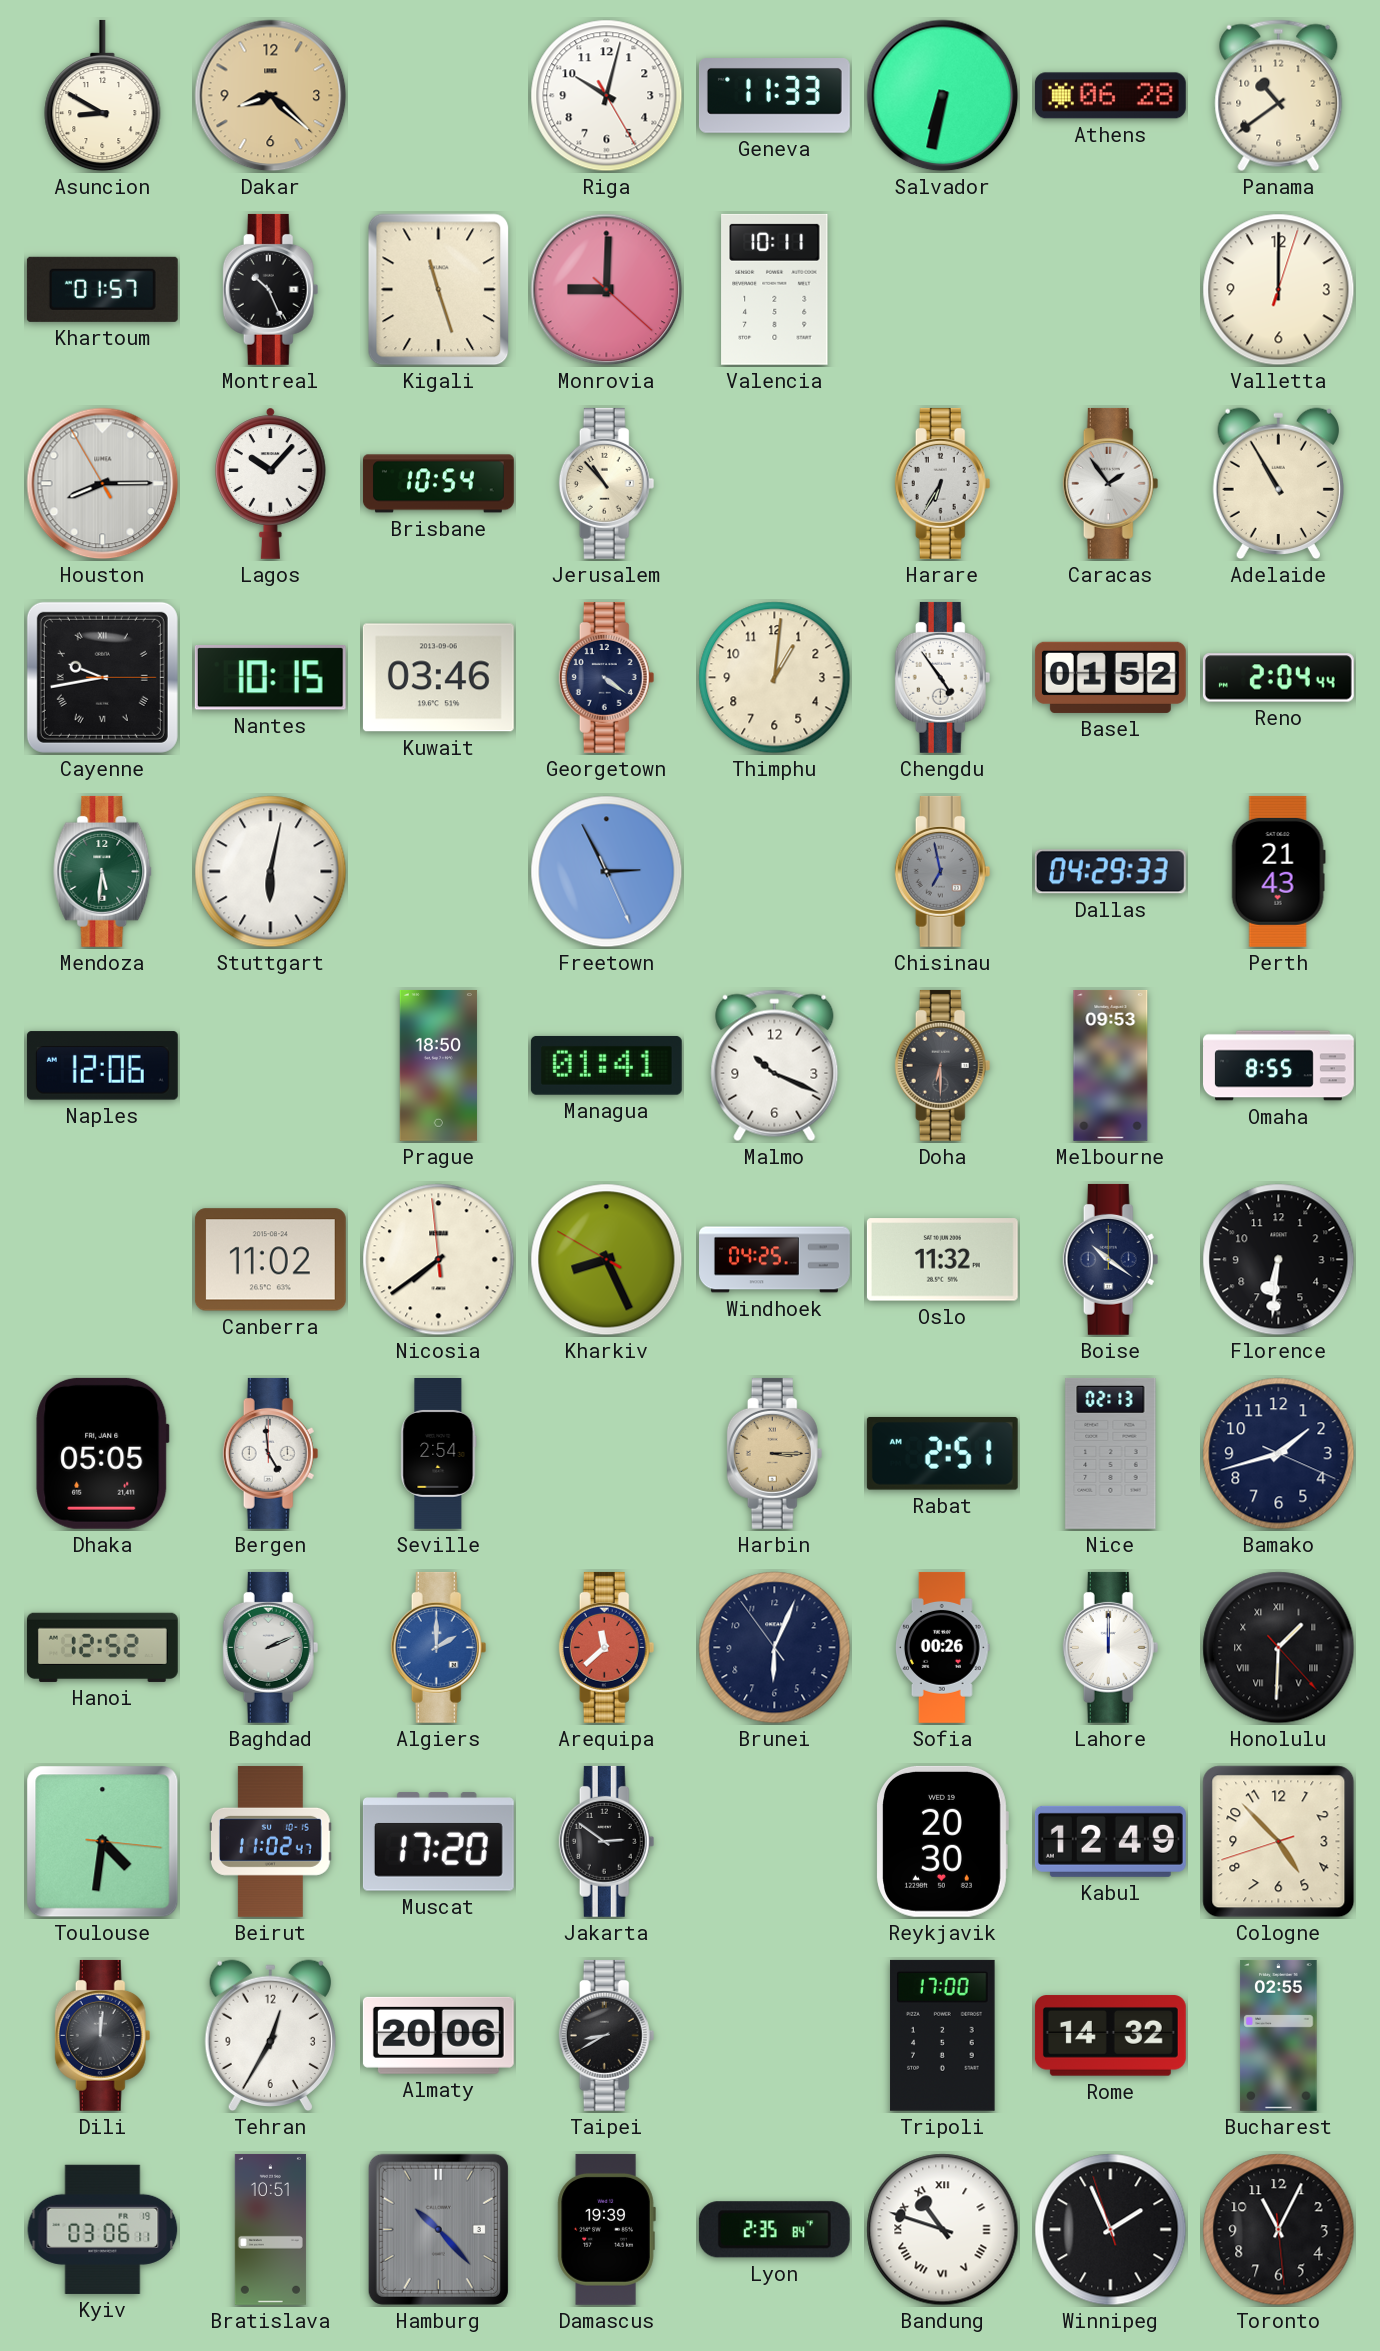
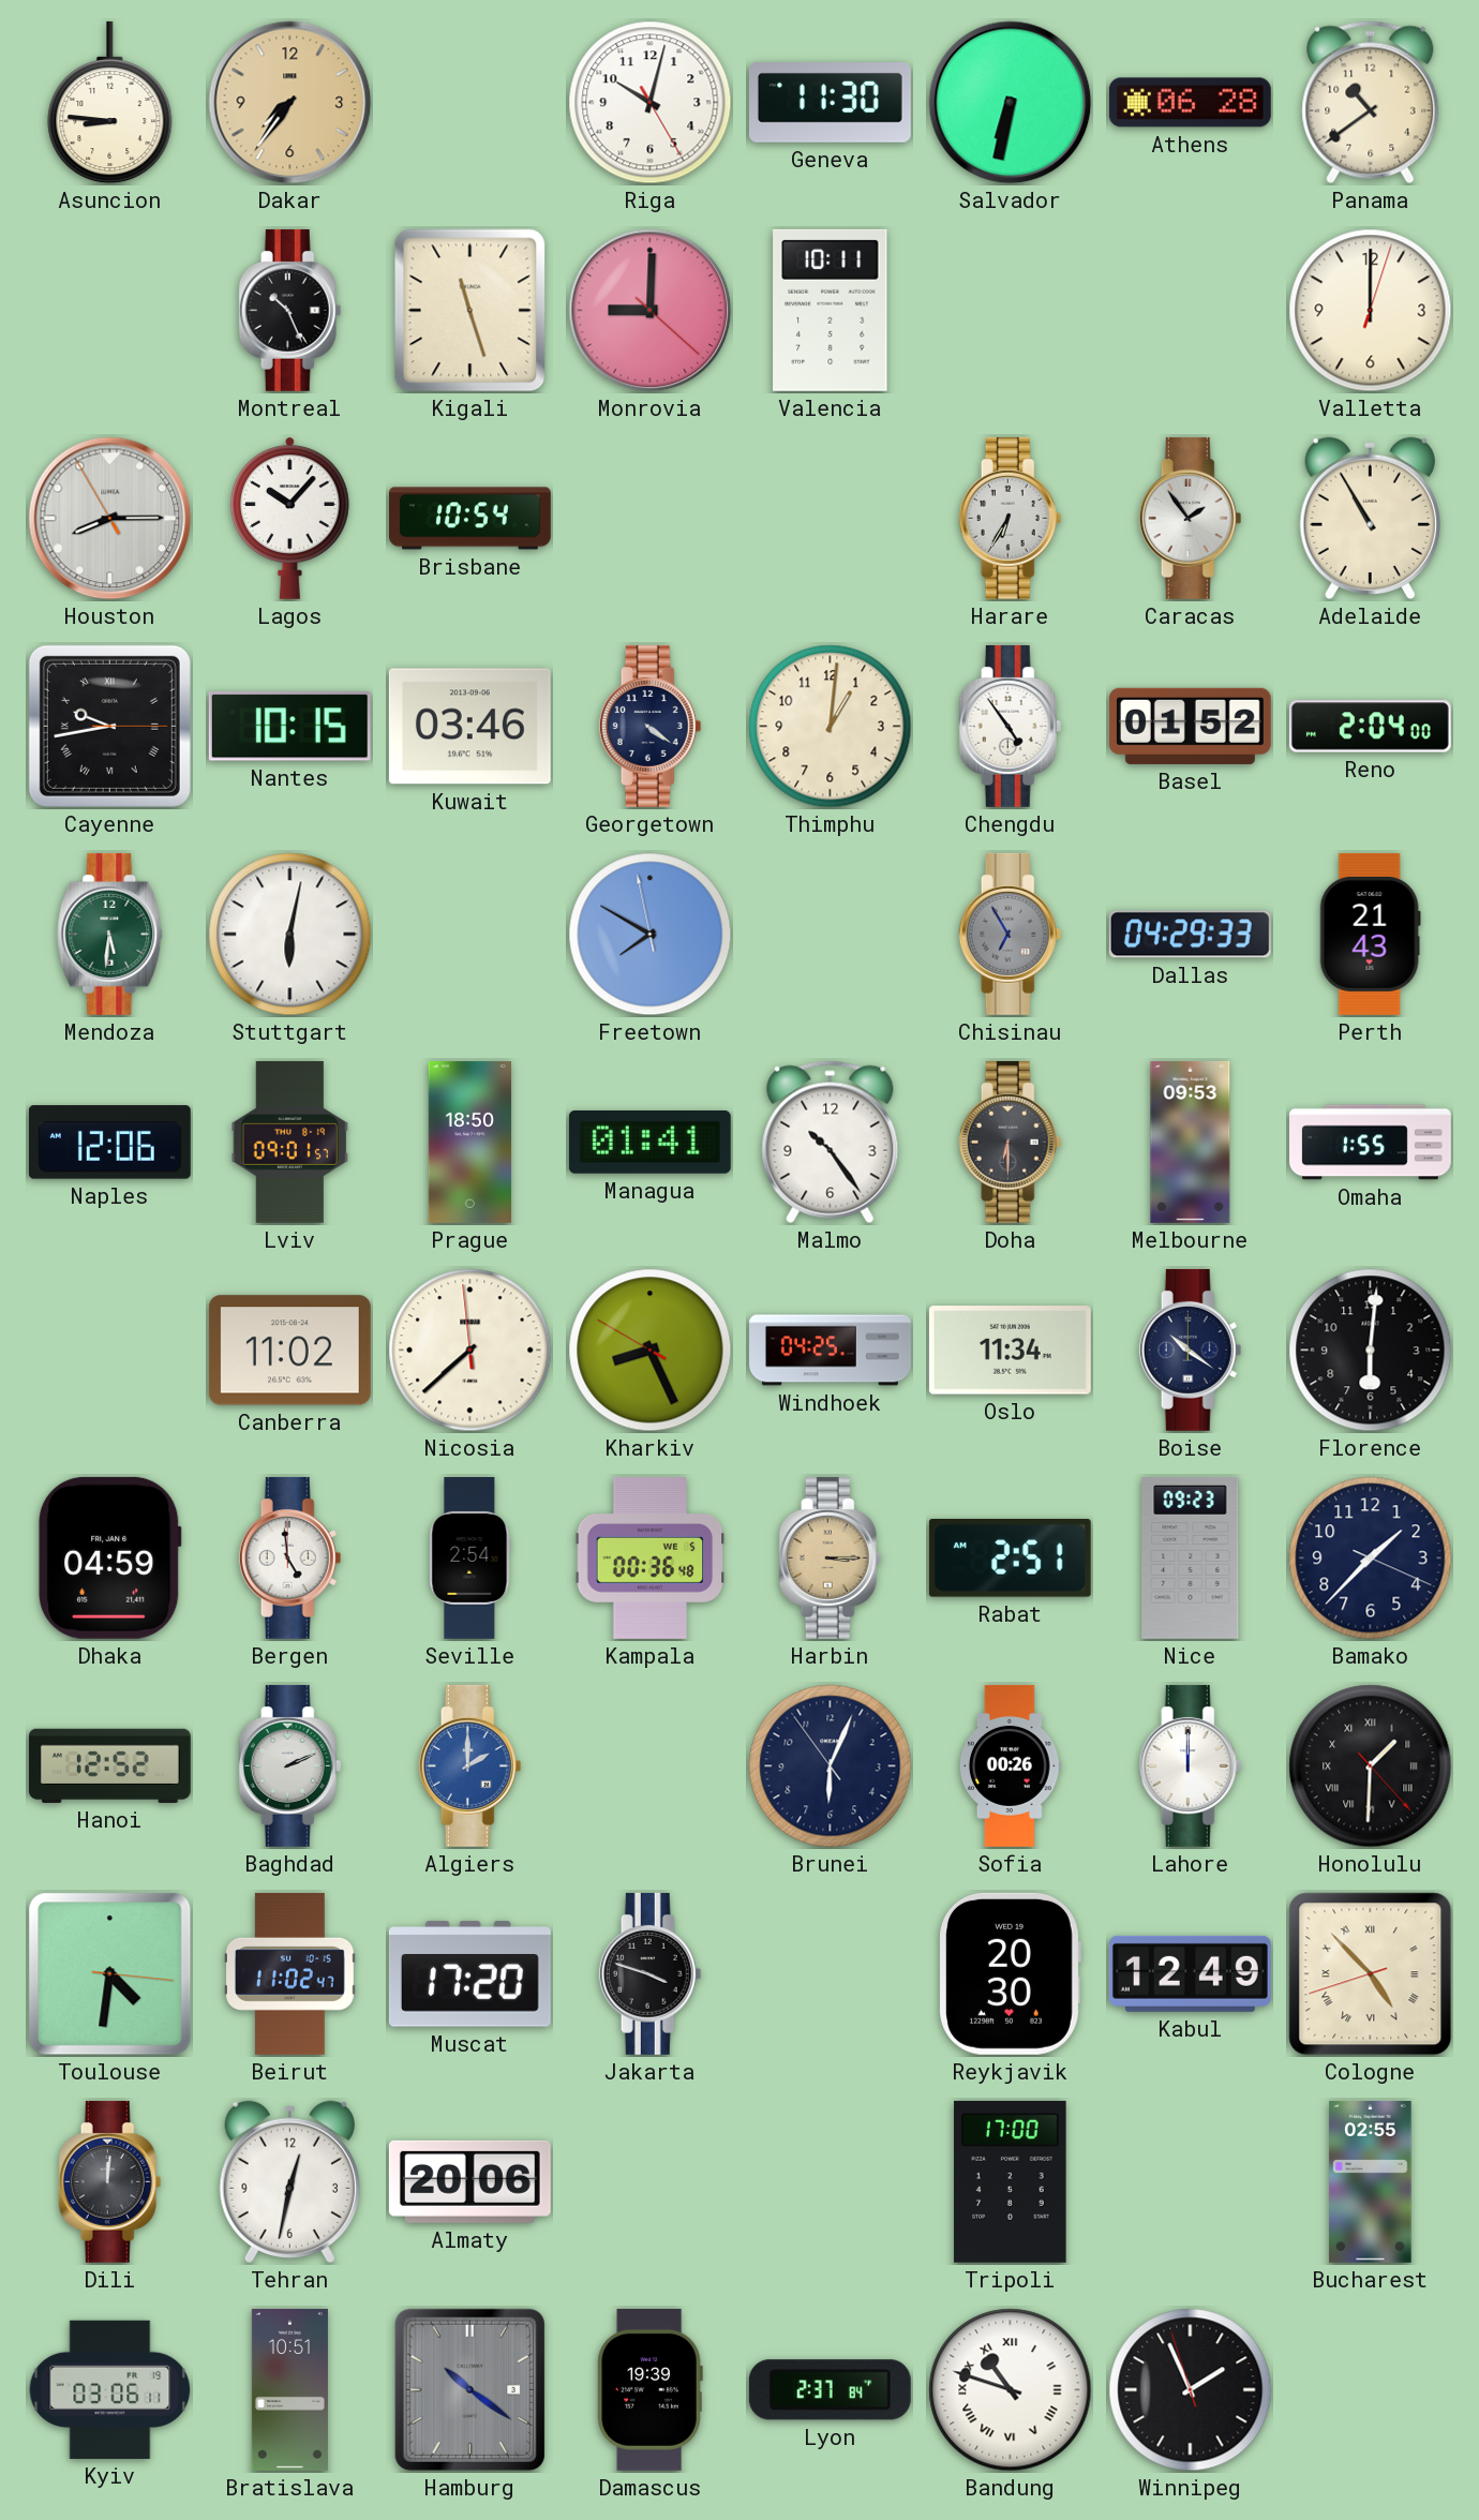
Asuncion: 8:50 -> 8:46
Dakar: 8:22 -> 7:36
Geneva: 11:33 -> 11:30
Khartoum: 01:57 -> none
Jerusalem: 10:53 -> none
Reno: 2:04:44 -> 2:04:00
Freetown: 2:55 -> 7:49
Chisinau: 6:58 -> 6:55
Lviv: none -> 09:01
Malmo: 10:19 -> 10:24
Omaha: 8:55 -> 1:55
Nicosia: 7:38 -> 7:37
Oslo: 11:32 -> 11:34
Florence: 6:31 -> 6:01
Dhaka: 05:05 -> 04:59
Kampala: none -> 00:36
Nice: 02:13 -> 09:23
Bamako: 1:42 -> 1:37
Arequipa: 11:38 -> none
Jakarta: 2:51 -> 3:48
Cologne numerals: Arabic -> Roman
Tehran: 12:35 -> 12:32
Taipei: 8:40 -> none
Rome: 14:32 -> none
Hamburg: 10:23 -> 10:21
Lyon: 2:35 -> 2:37
Toronto: 11:04 -> none
